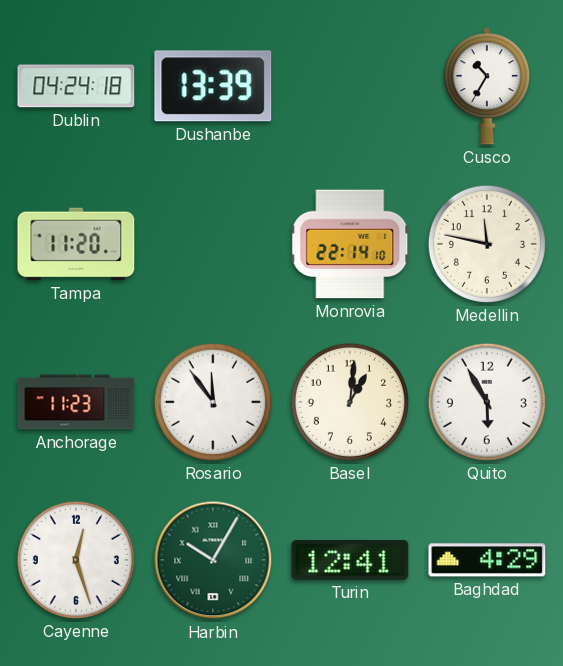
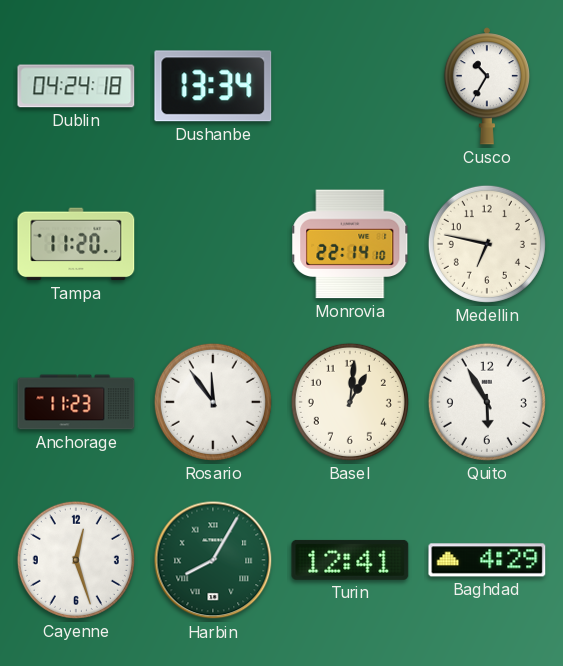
Dushanbe: 13:39 -> 13:34
Medellin: 11:47 -> 6:47
Harbin: 10:05 -> 8:05
